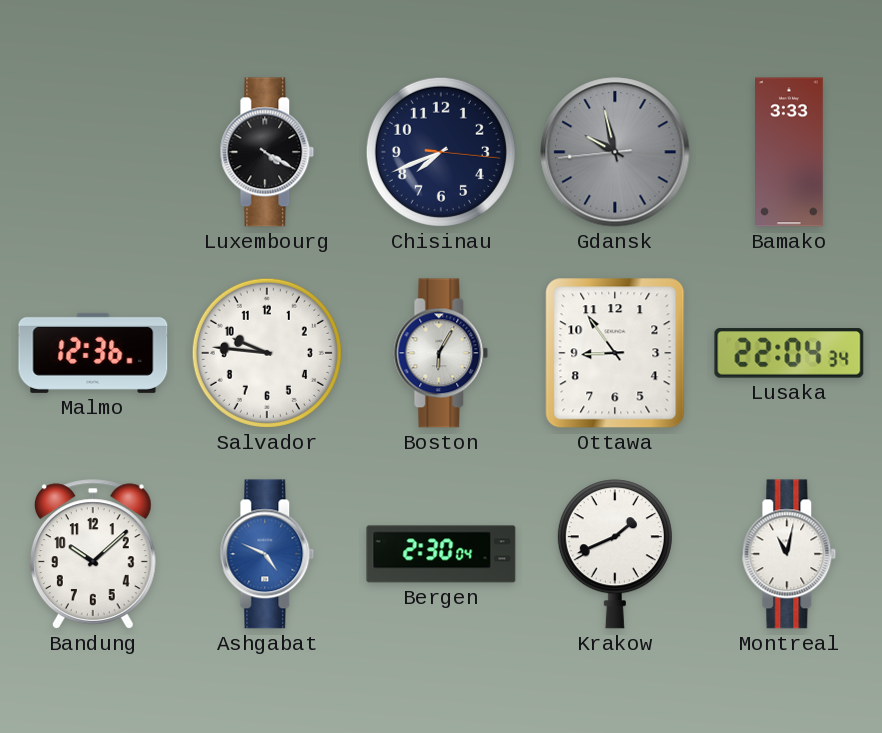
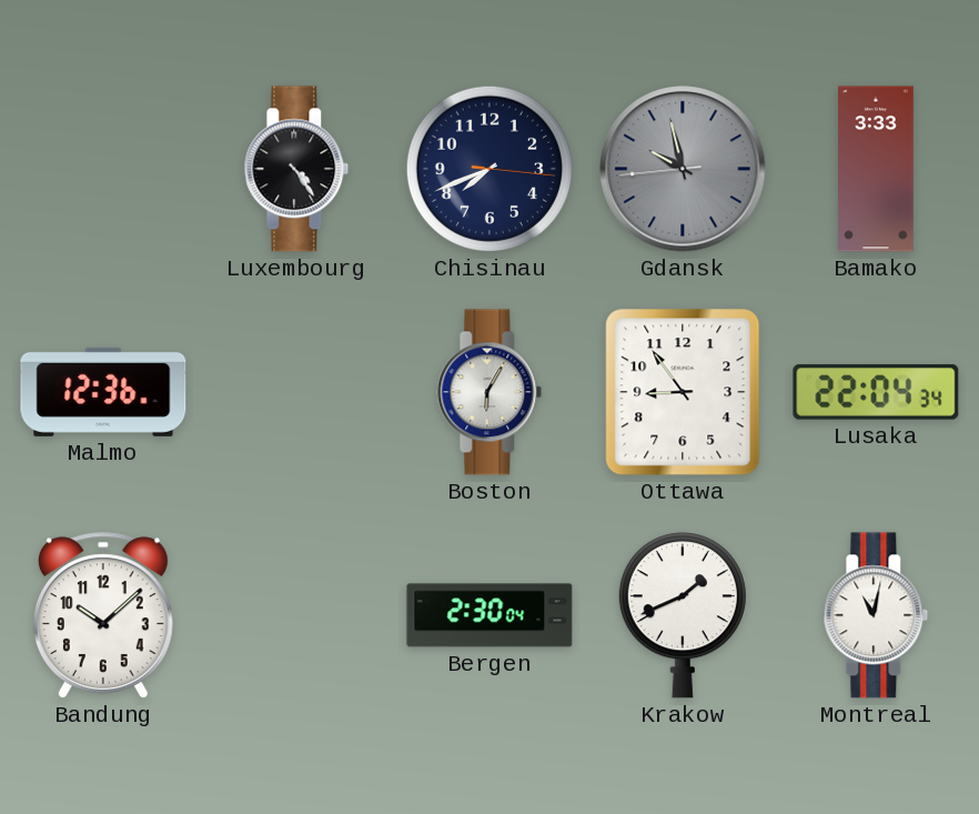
Luxembourg: 4:20 -> 4:24
Salvador: 9:46 -> none
Ashgabat: 4:49 -> none
